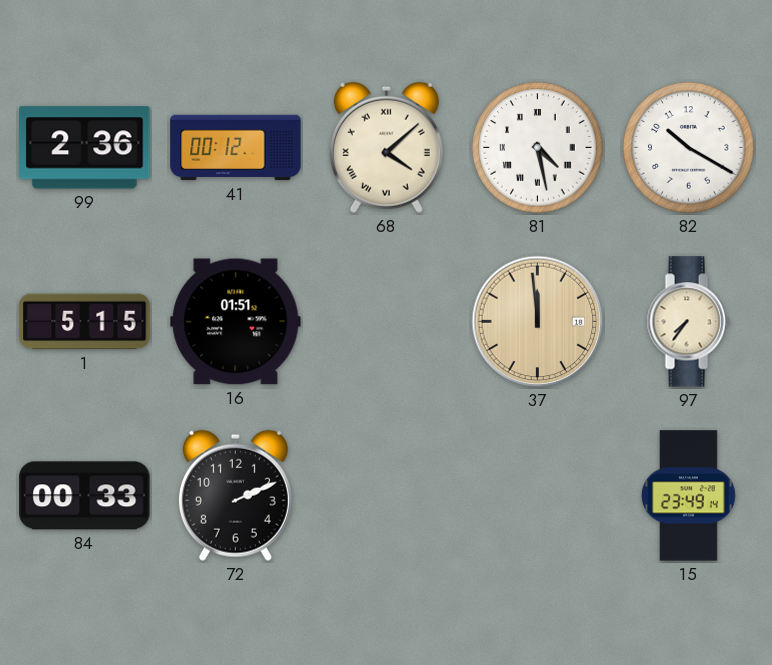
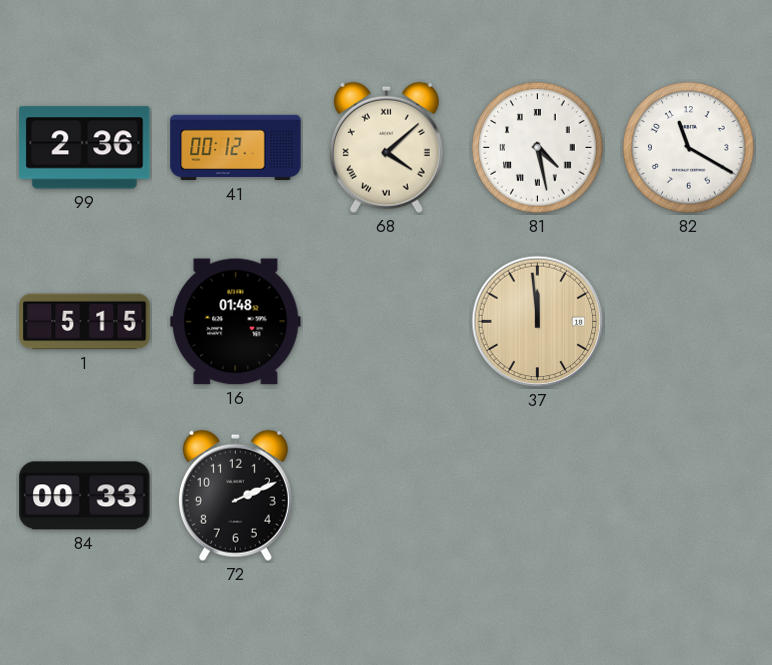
82: 10:20 -> 11:20
16: 01:51 -> 01:48
97: 7:36 -> none
15: 23:49 -> none
